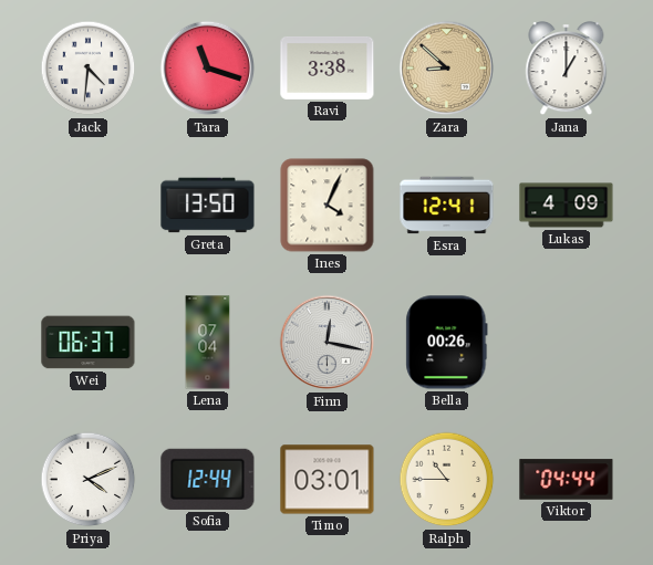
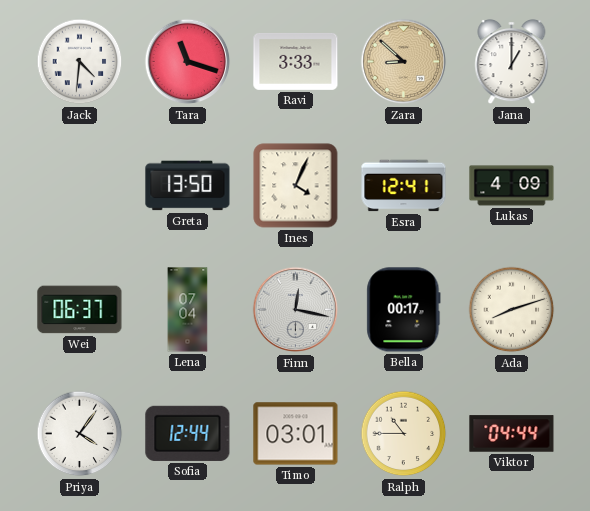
Ravi: 3:38 -> 3:33
Bella: 00:26 -> 00:17
Ada: none -> 8:12
Priya: 4:11 -> 4:06
